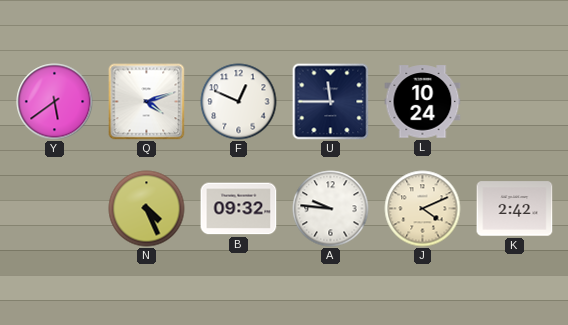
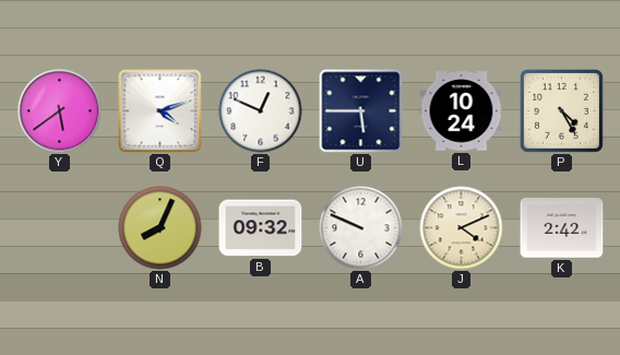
U: 11:45 -> 5:45
P: none -> 4:25
N: 4:26 -> 8:04
A: 9:46 -> 9:49
